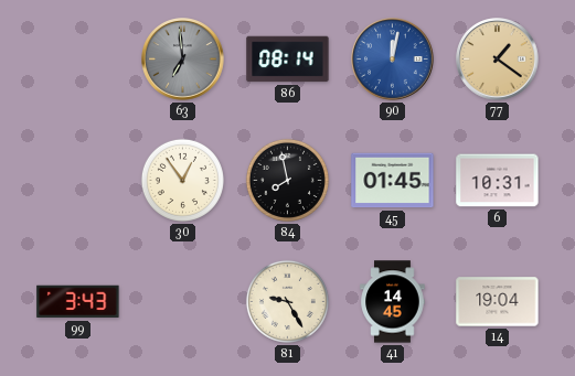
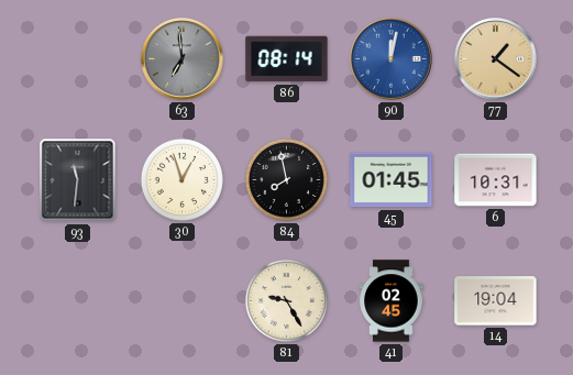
93: none -> 11:31
30: 12:54 -> 12:57
99: 3:43 -> none
41: 14:45 -> 02:45
